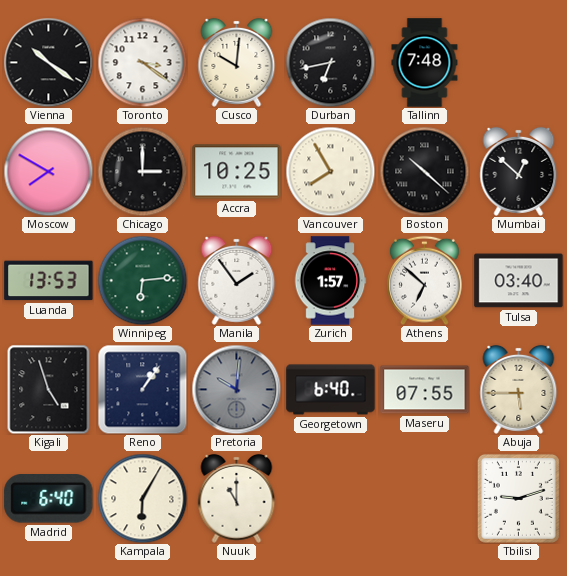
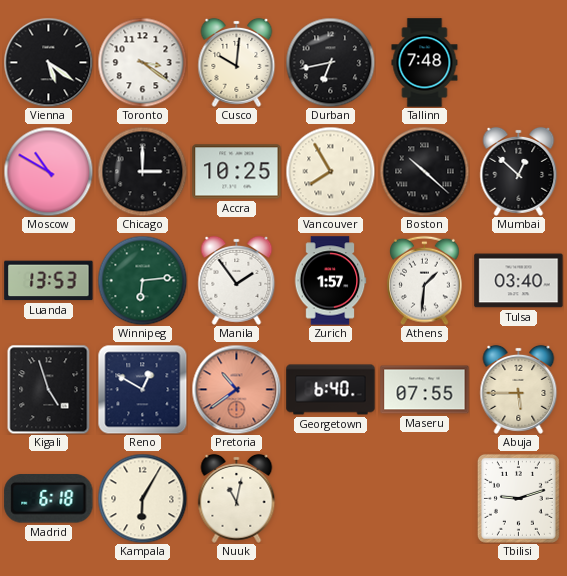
Vienna: 10:21 -> 5:21
Moscow: 7:50 -> 10:50
Athens: 6:52 -> 1:31
Reno: 1:06 -> 12:50
Pretoria: 10:01 -> 10:39
Pretoria dial: grey -> salmon
Madrid: 6:40 -> 6:18
Nuuk: 11:00 -> 11:02
